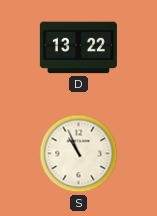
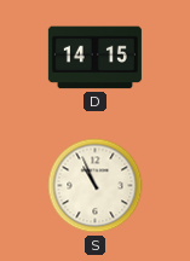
D: 13:22 -> 14:15
